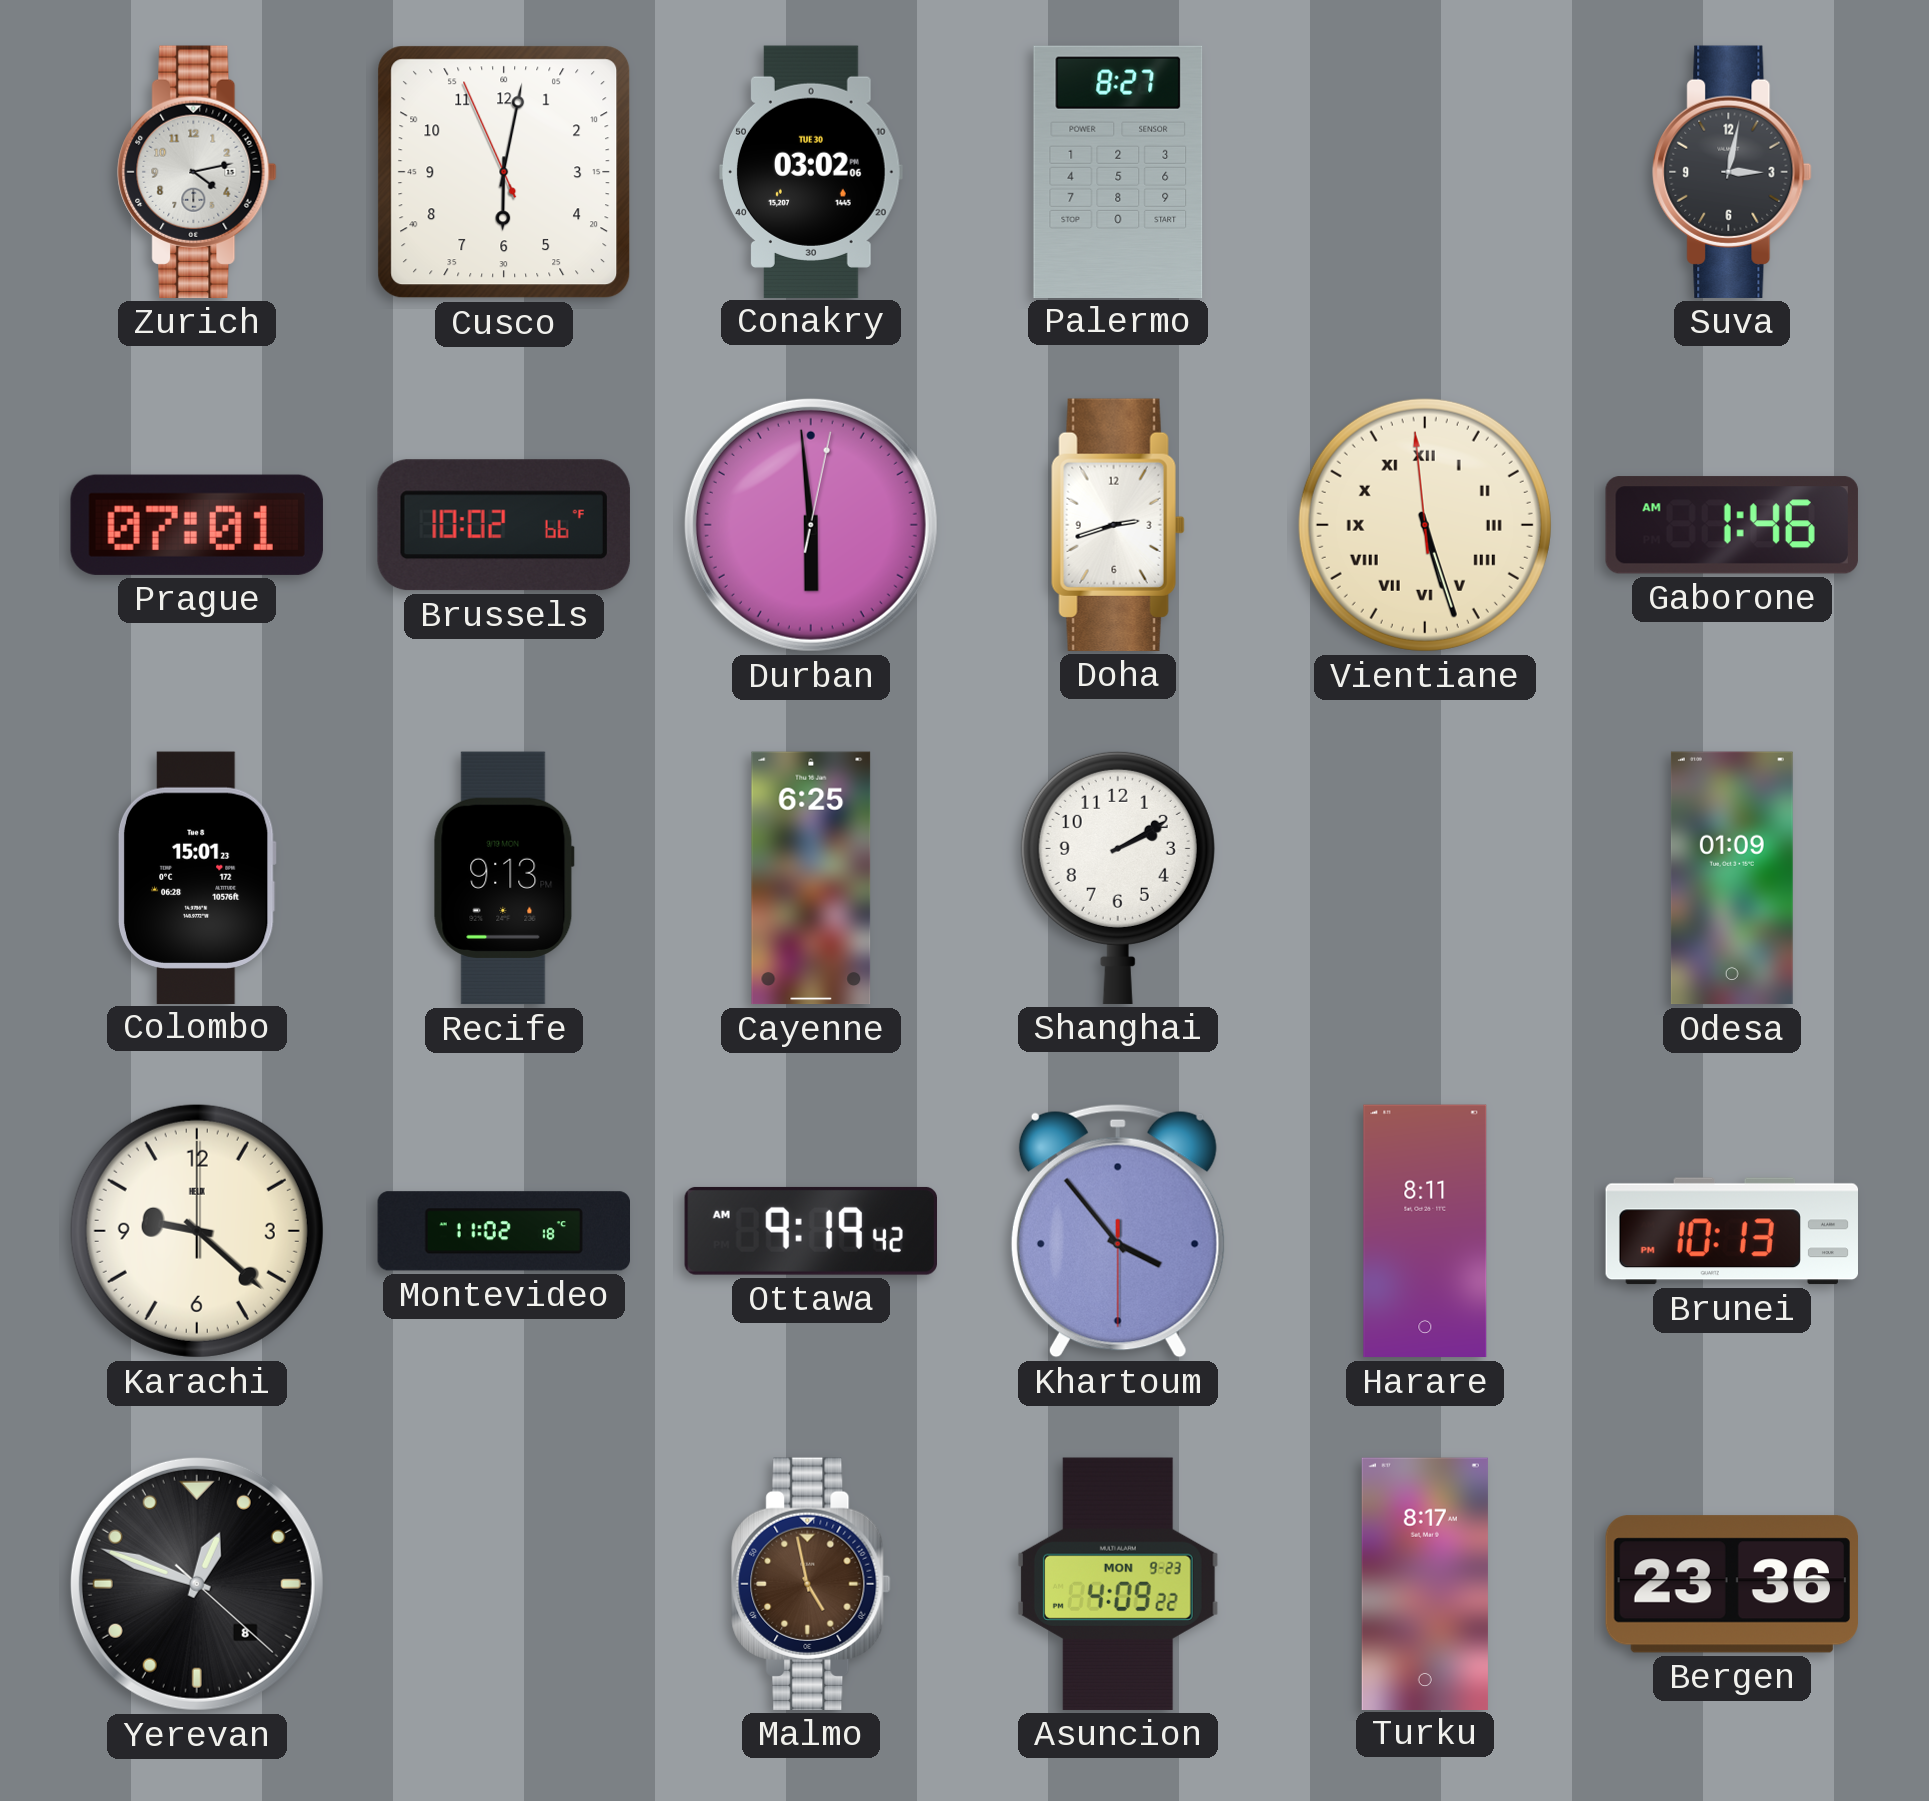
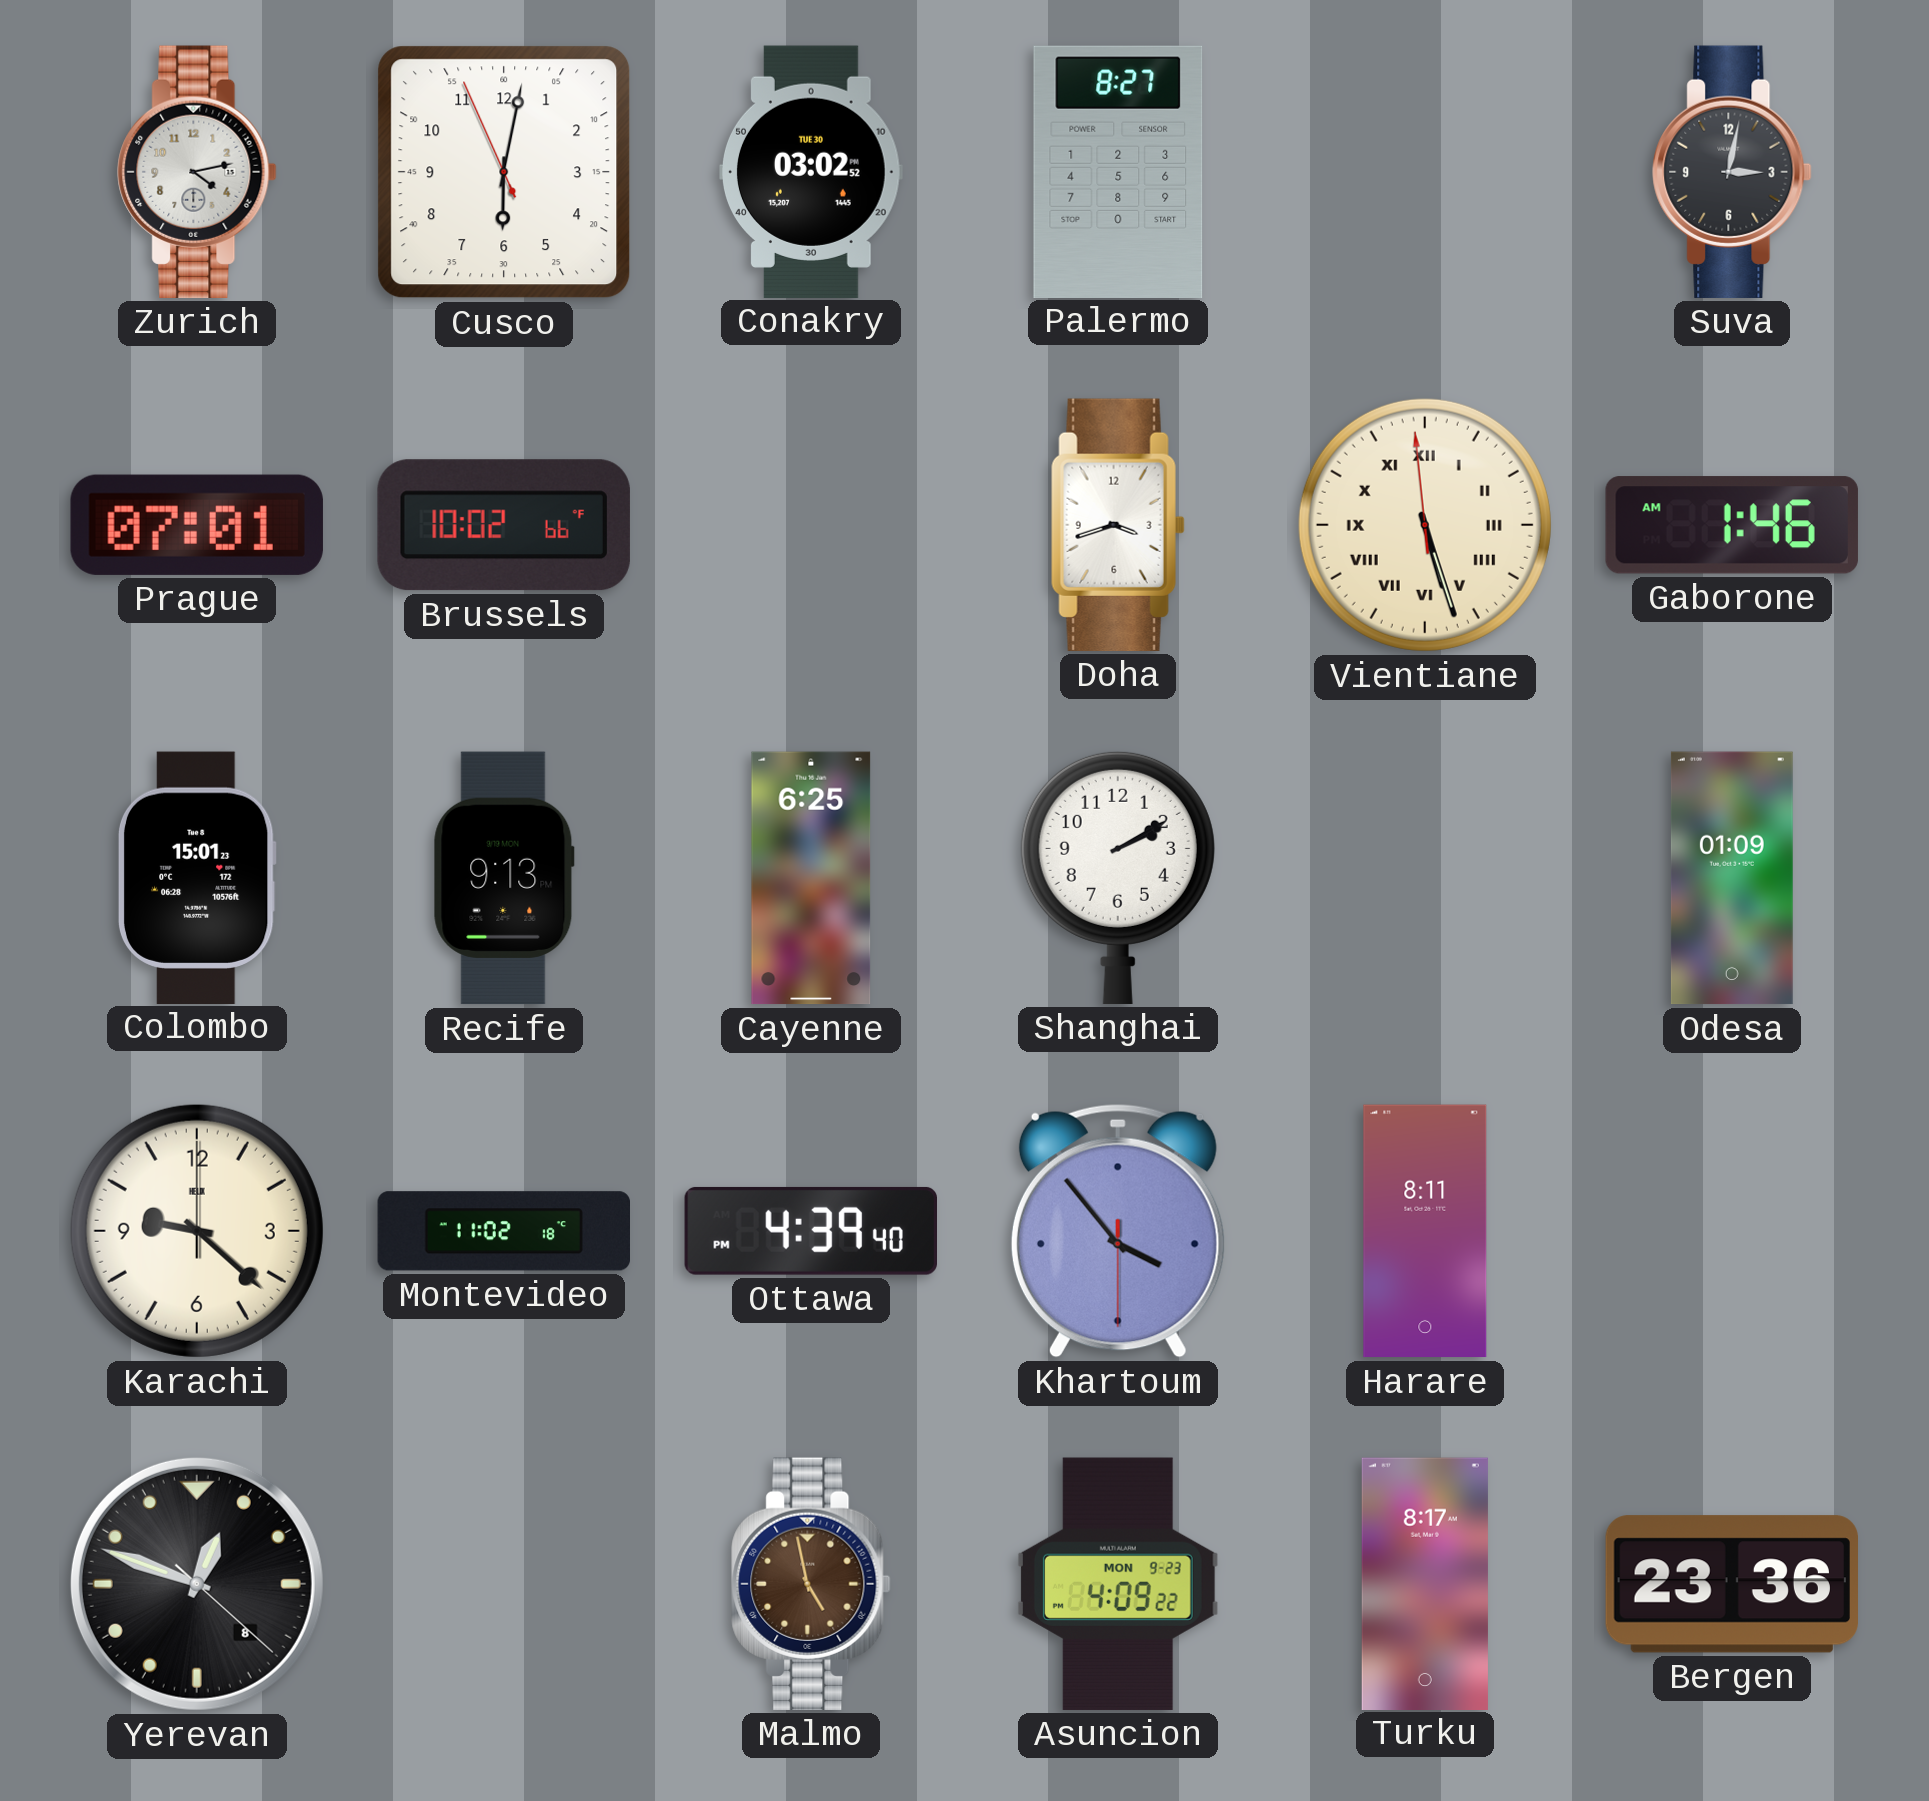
Conakry: 03:02:06 -> 03:02:52
Durban: 5:59 -> none
Doha: 2:42 -> 3:42
Ottawa: 9:19 -> 4:39
Brunei: 10:13 -> none
